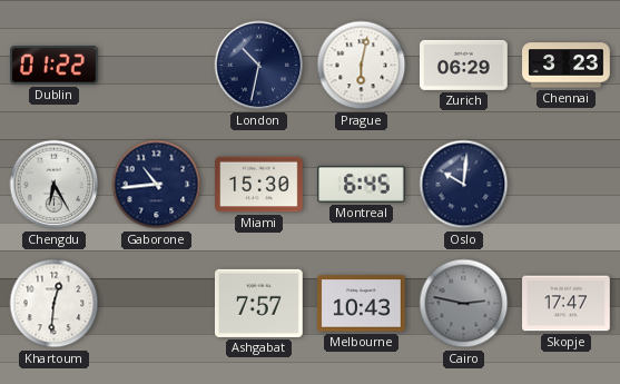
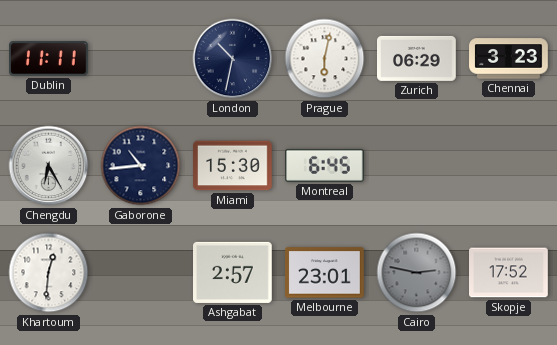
Dublin: 01:22 -> 11:11
Oslo: 10:01 -> none
Ashgabat: 7:57 -> 2:57
Melbourne: 10:43 -> 23:01
Skopje: 17:47 -> 17:52
